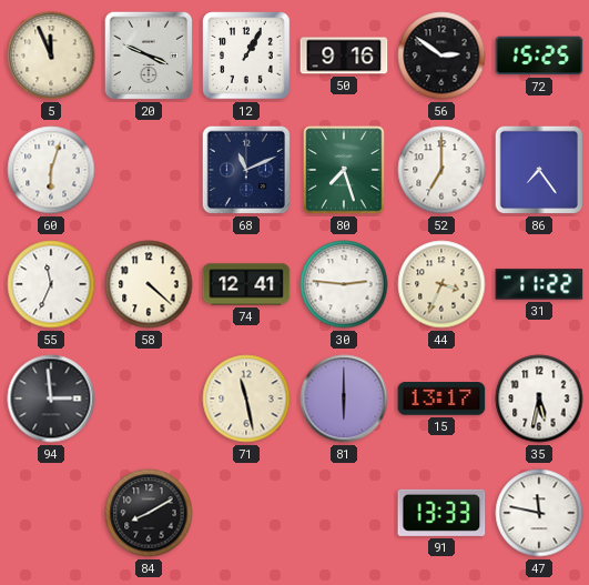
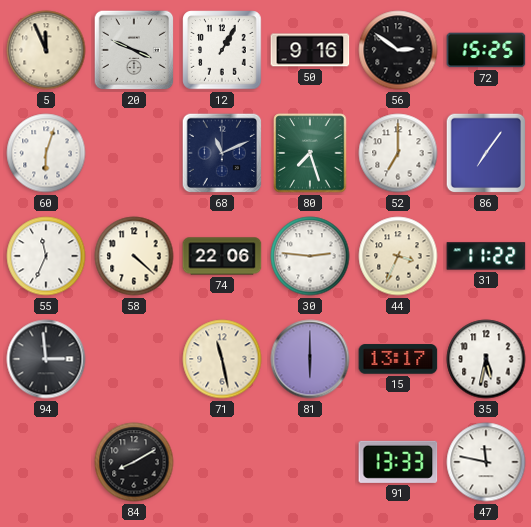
86: 7:24 -> 7:06
74: 12:41 -> 22:06
